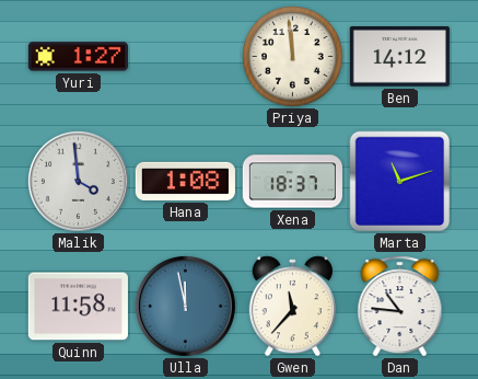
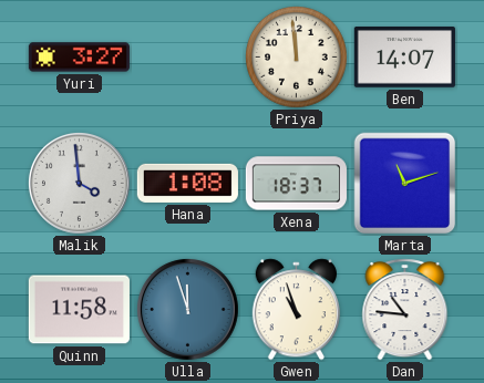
Yuri: 1:27 -> 3:27
Ben: 14:12 -> 14:07
Ulla: 11:58 -> 11:57
Gwen: 11:37 -> 10:57
